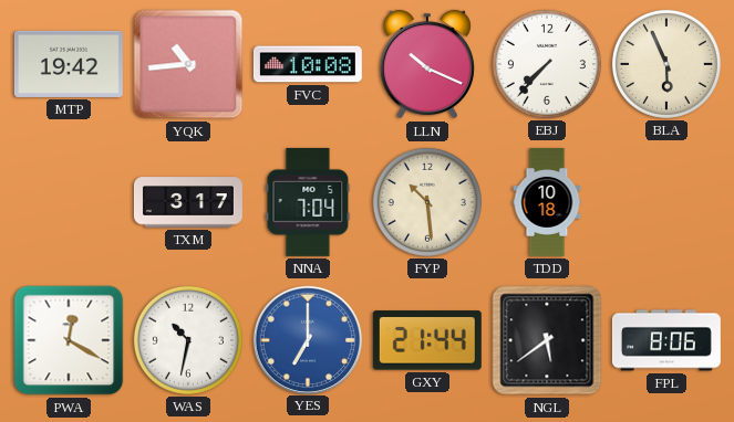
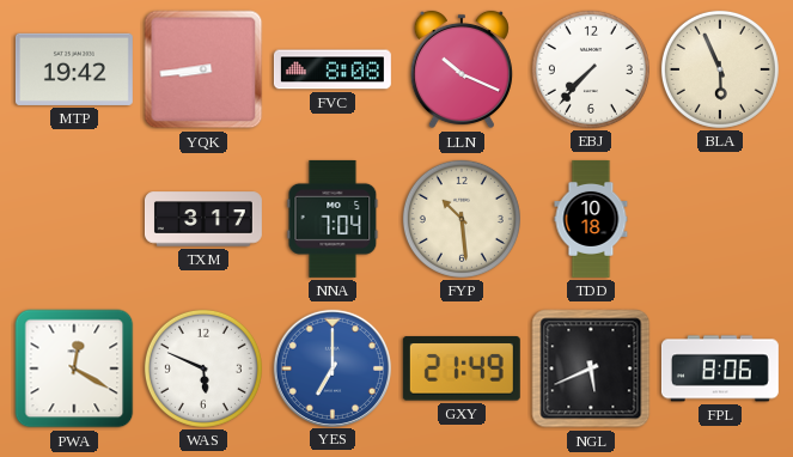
YQK: 10:44 -> 8:44
FVC: 10:08 -> 8:08
WAS: 10:32 -> 5:49
GXY: 21:44 -> 21:49
NGL: 5:39 -> 5:41
